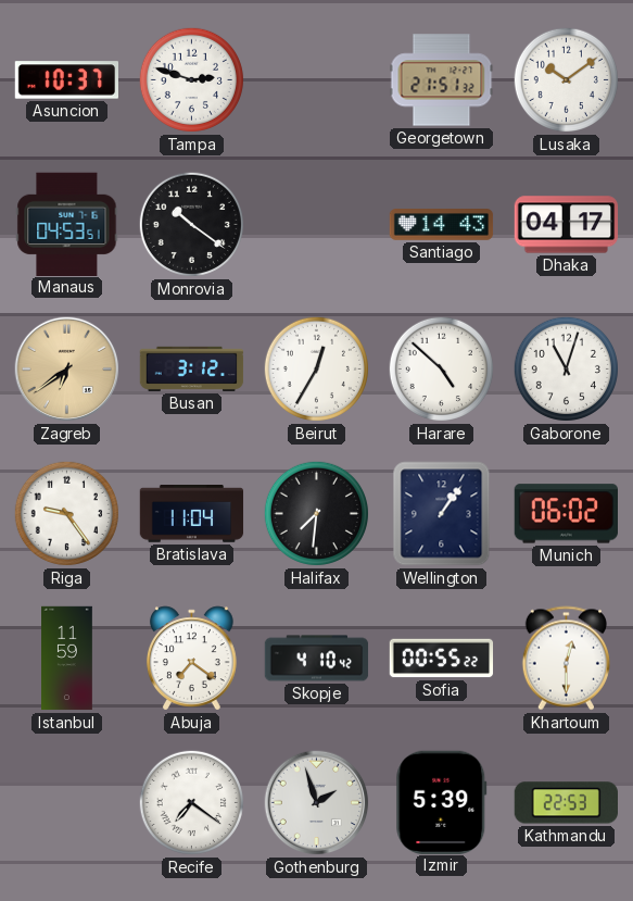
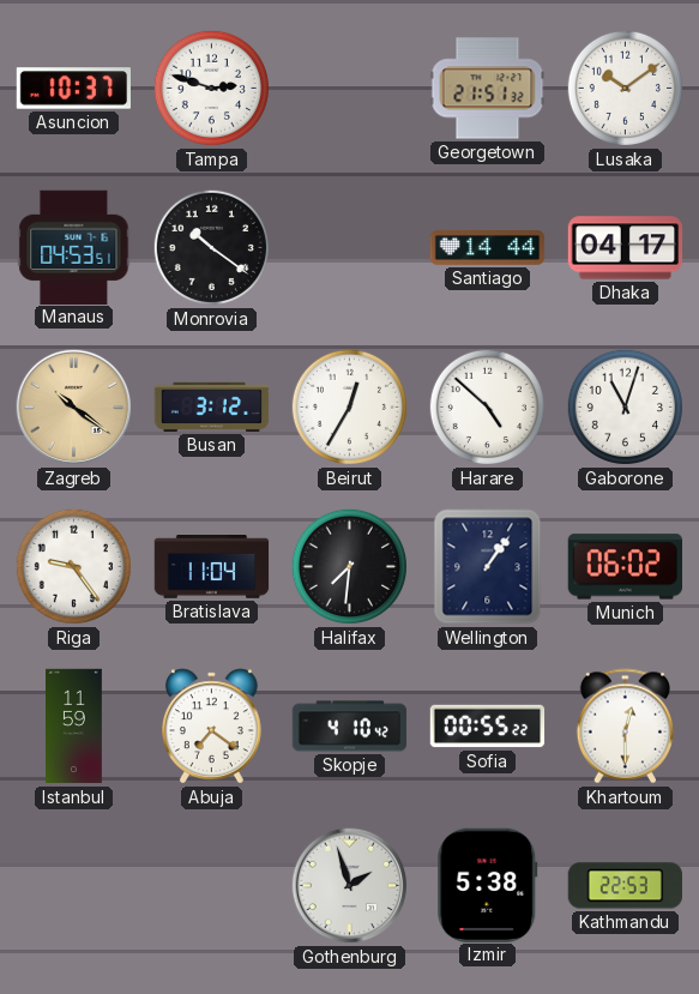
Santiago: 14:43 -> 14:44
Zagreb: 6:39 -> 10:21
Recife: 7:21 -> none
Izmir: 5:39 -> 5:38
